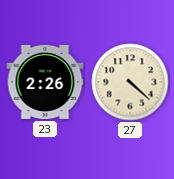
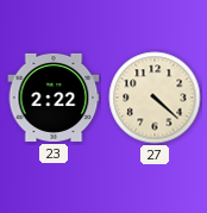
23: 2:26 -> 2:22
